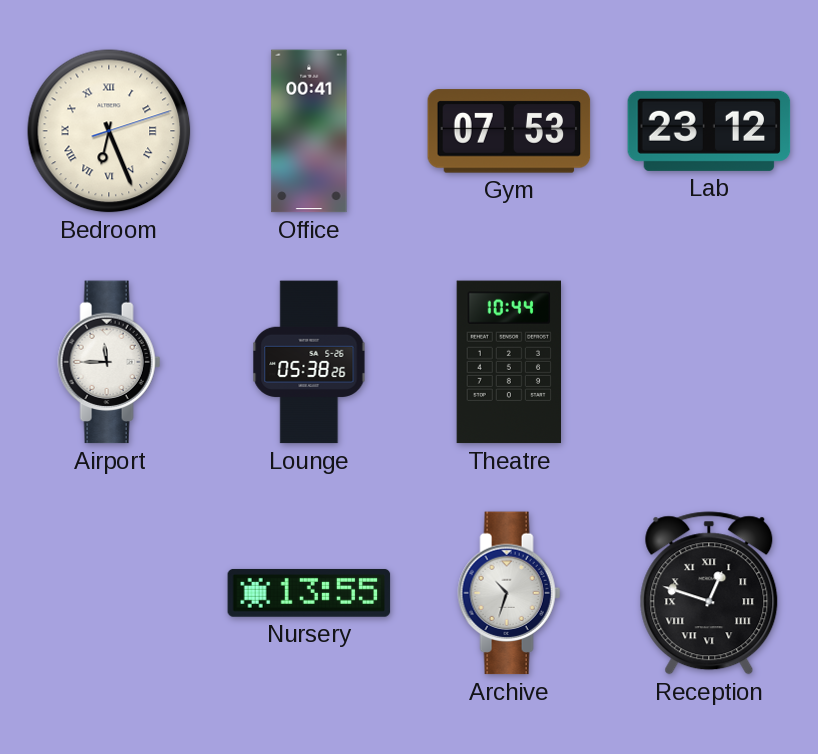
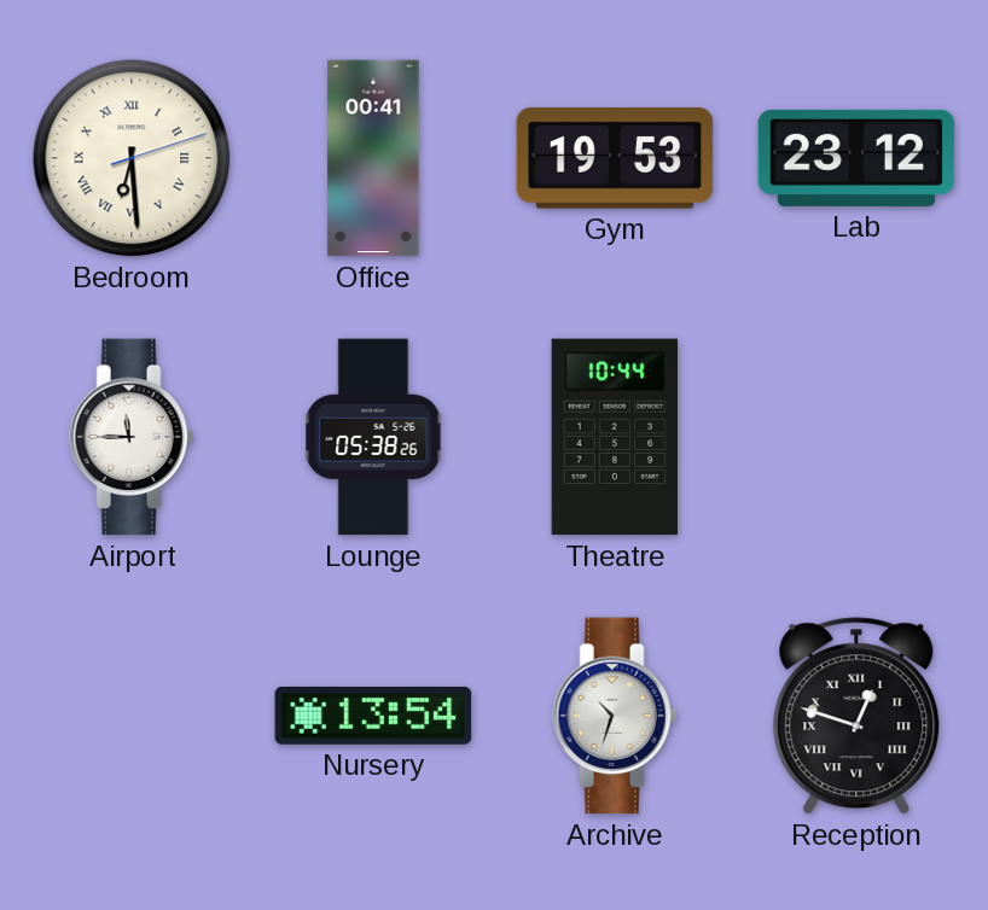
Bedroom: 6:26 -> 6:29
Gym: 07:53 -> 19:53
Nursery: 13:55 -> 13:54
